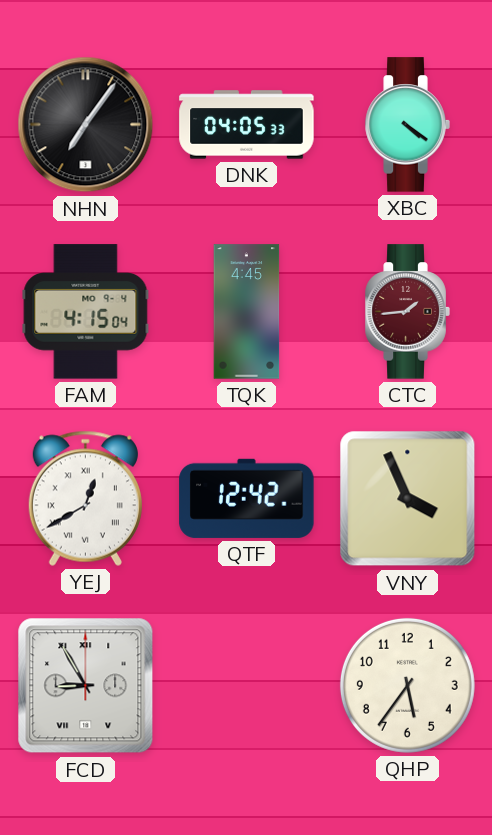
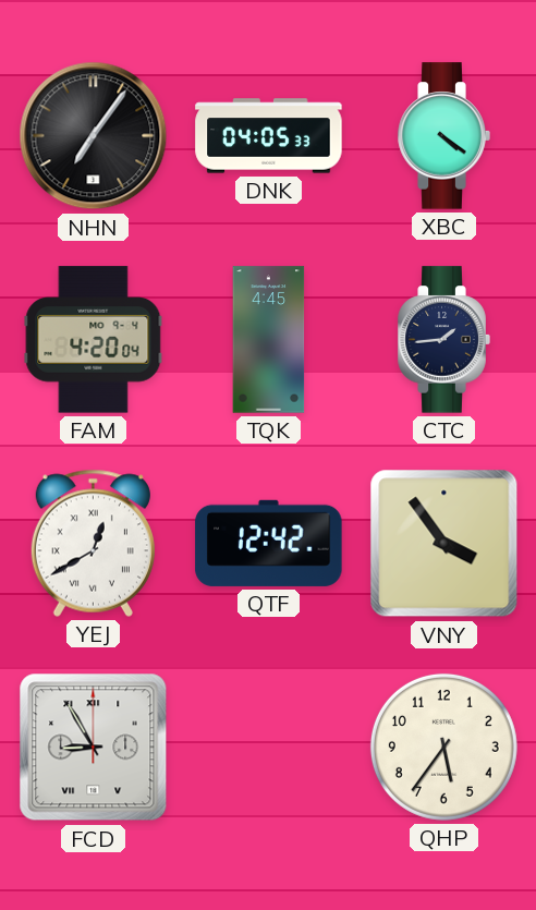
FAM: 4:15 -> 4:20
CTC dial: burgundy -> navy
VNY: 3:56 -> 3:54
